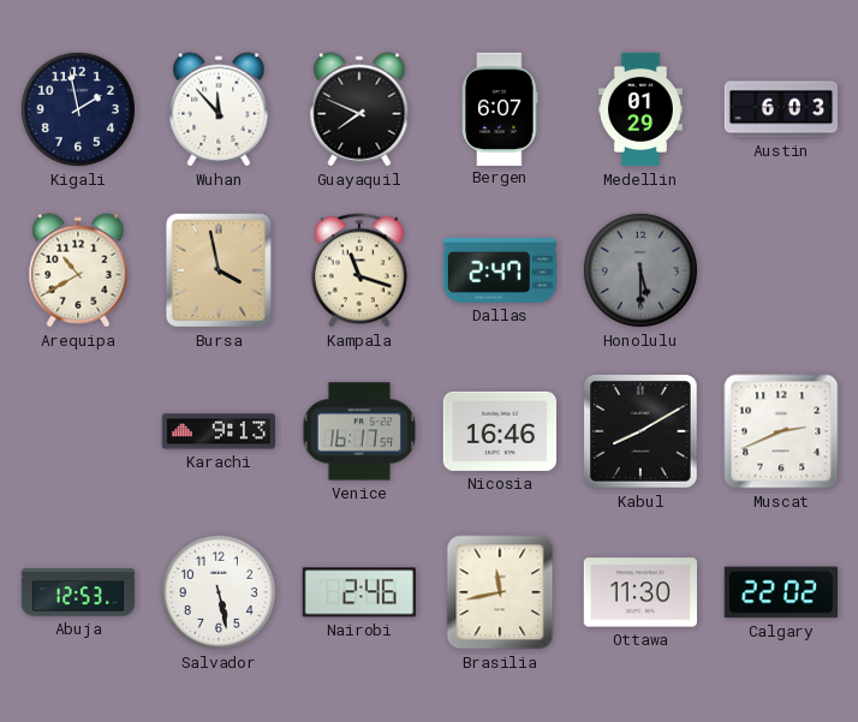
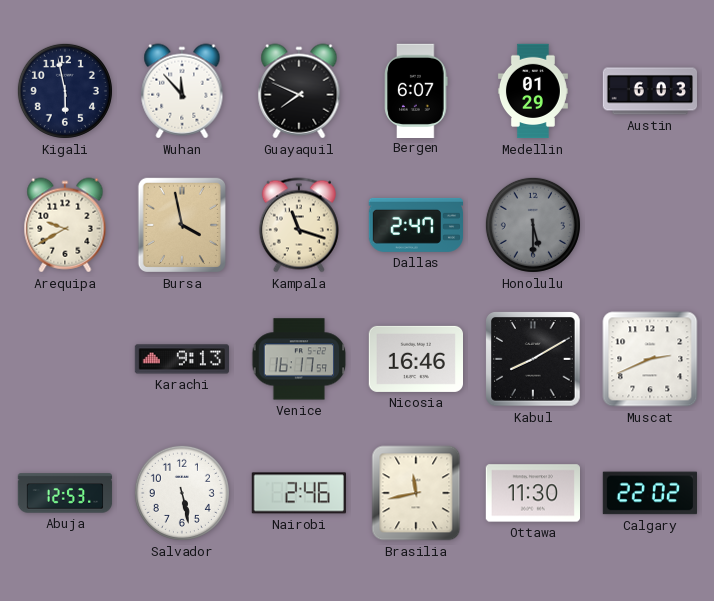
Kigali: 1:58 -> 5:58
Arequipa: 10:40 -> 9:40
